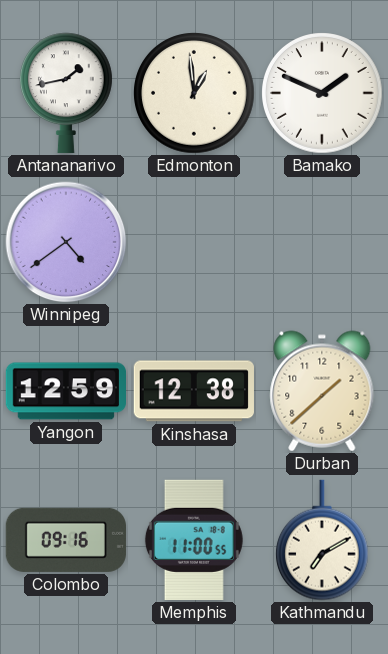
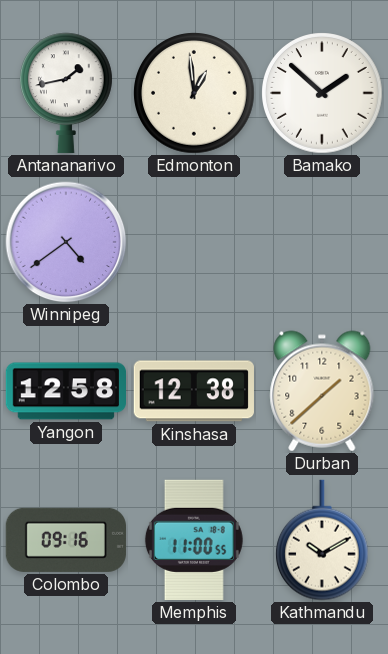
Bamako: 1:49 -> 1:52
Yangon: 12:59 -> 12:58
Kathmandu: 7:10 -> 10:10
